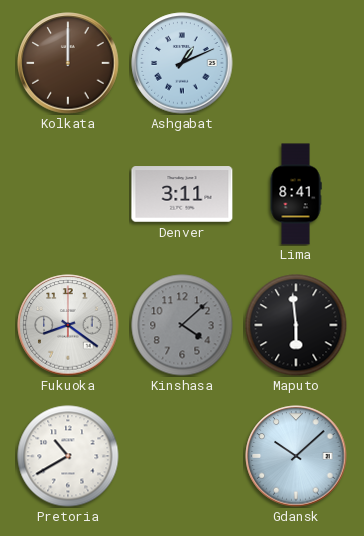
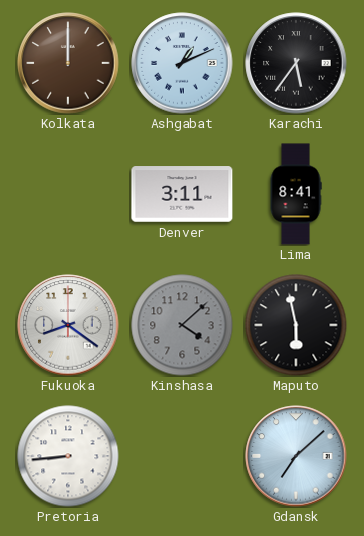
Karachi: none -> 5:36
Maputo: 5:59 -> 5:58
Pretoria: 10:40 -> 8:44
Gdansk: 10:08 -> 7:08
